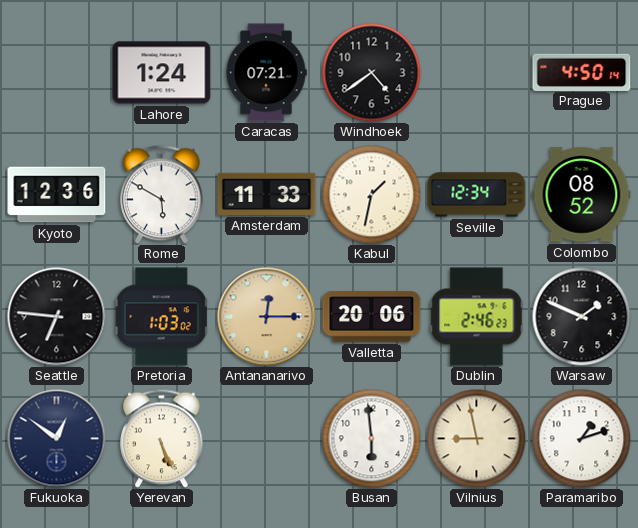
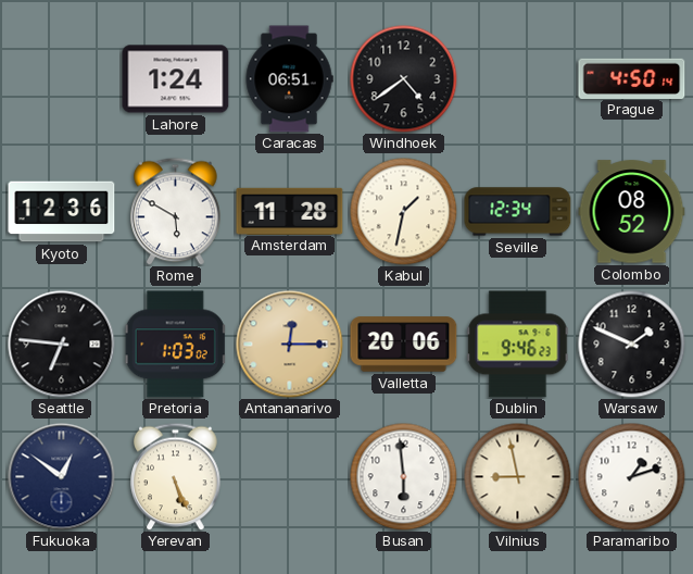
Caracas: 07:21 -> 06:51
Amsterdam: 11:33 -> 11:28
Dublin: 2:46 -> 9:46
